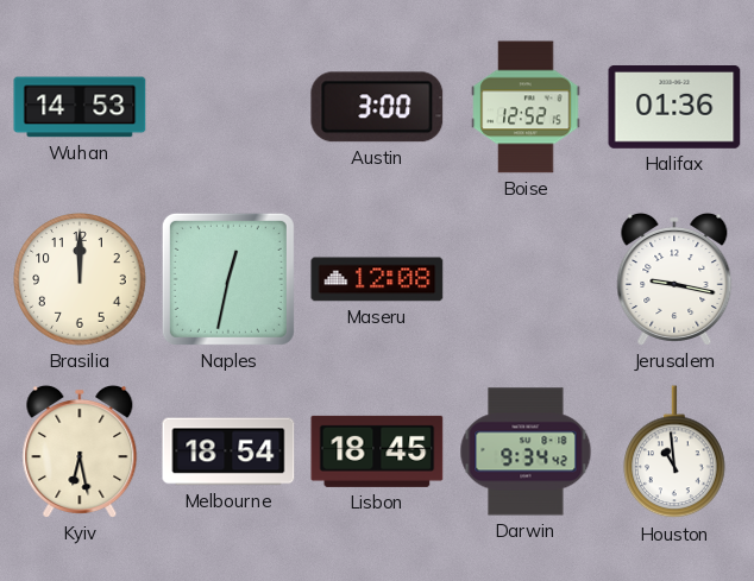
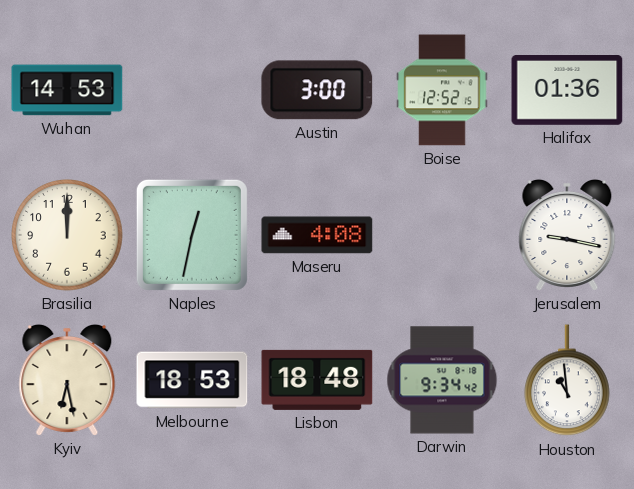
Maseru: 12:08 -> 4:08
Melbourne: 18:54 -> 18:53
Lisbon: 18:45 -> 18:48
